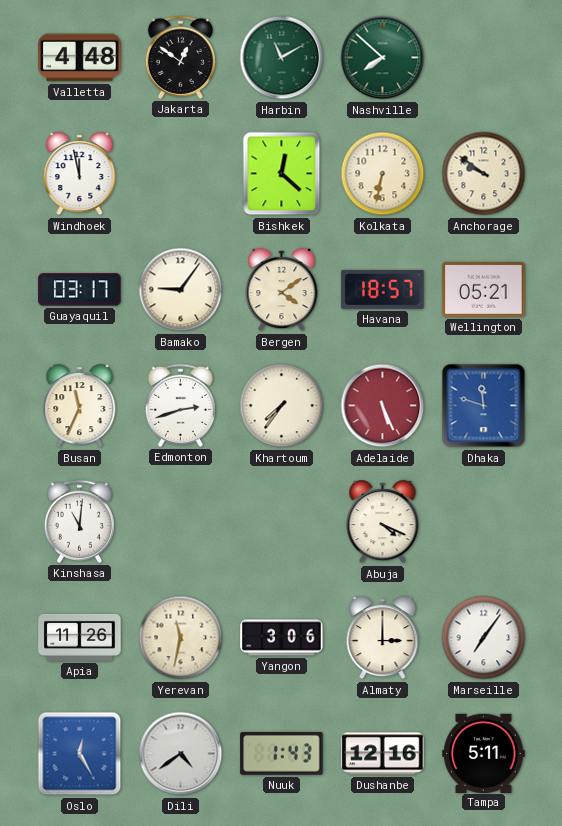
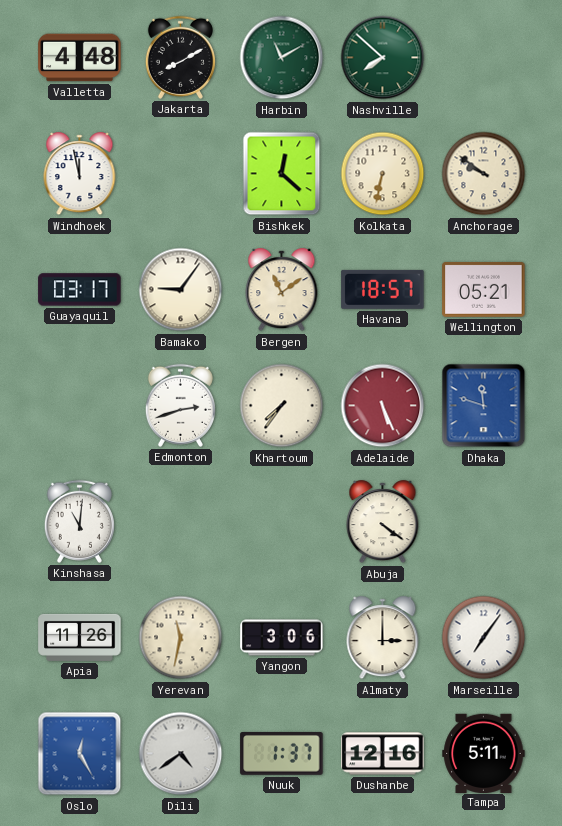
Jakarta: 12:51 -> 8:10
Bergen: 4:09 -> 11:09
Busan: 11:34 -> none
Abuja: 4:19 -> 4:21
Nuuk: 1:43 -> 1:37
